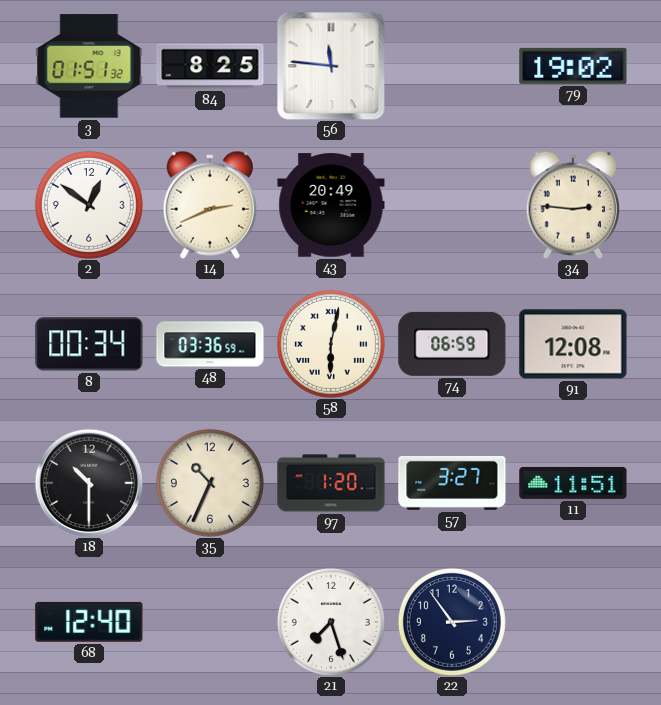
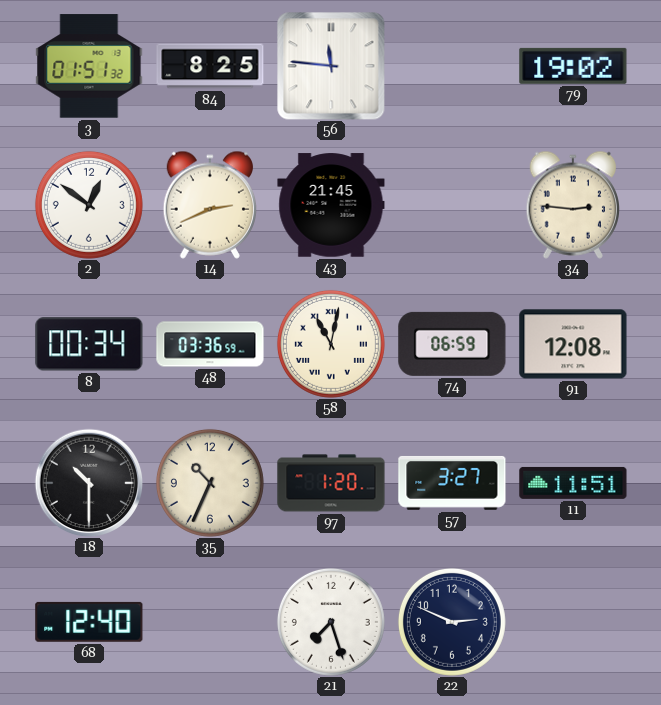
43: 20:49 -> 21:45
58: 6:02 -> 11:02
22: 2:54 -> 2:49
